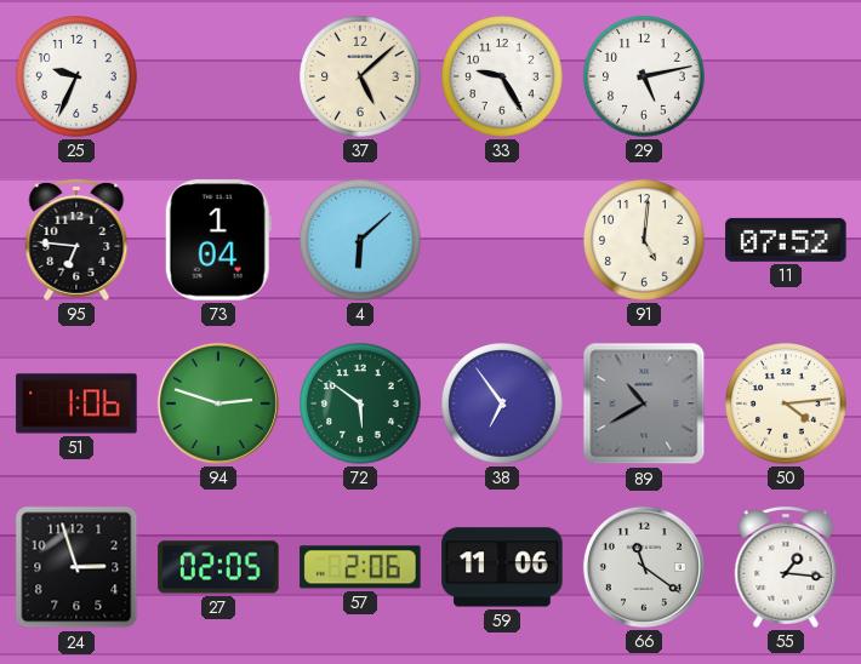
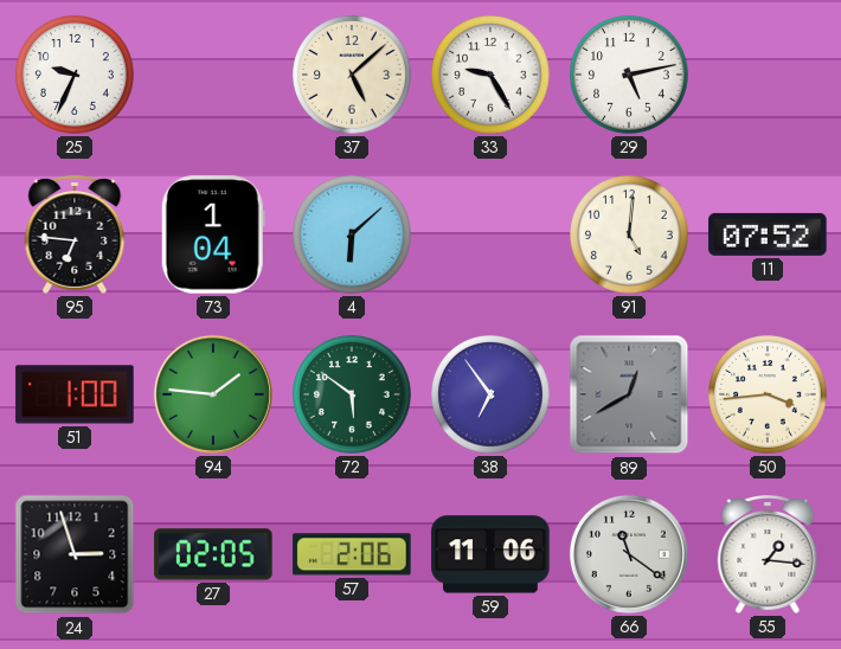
51: 1:06 -> 1:00
94: 2:48 -> 1:46
89: 10:40 -> 12:40
50: 4:14 -> 3:44
